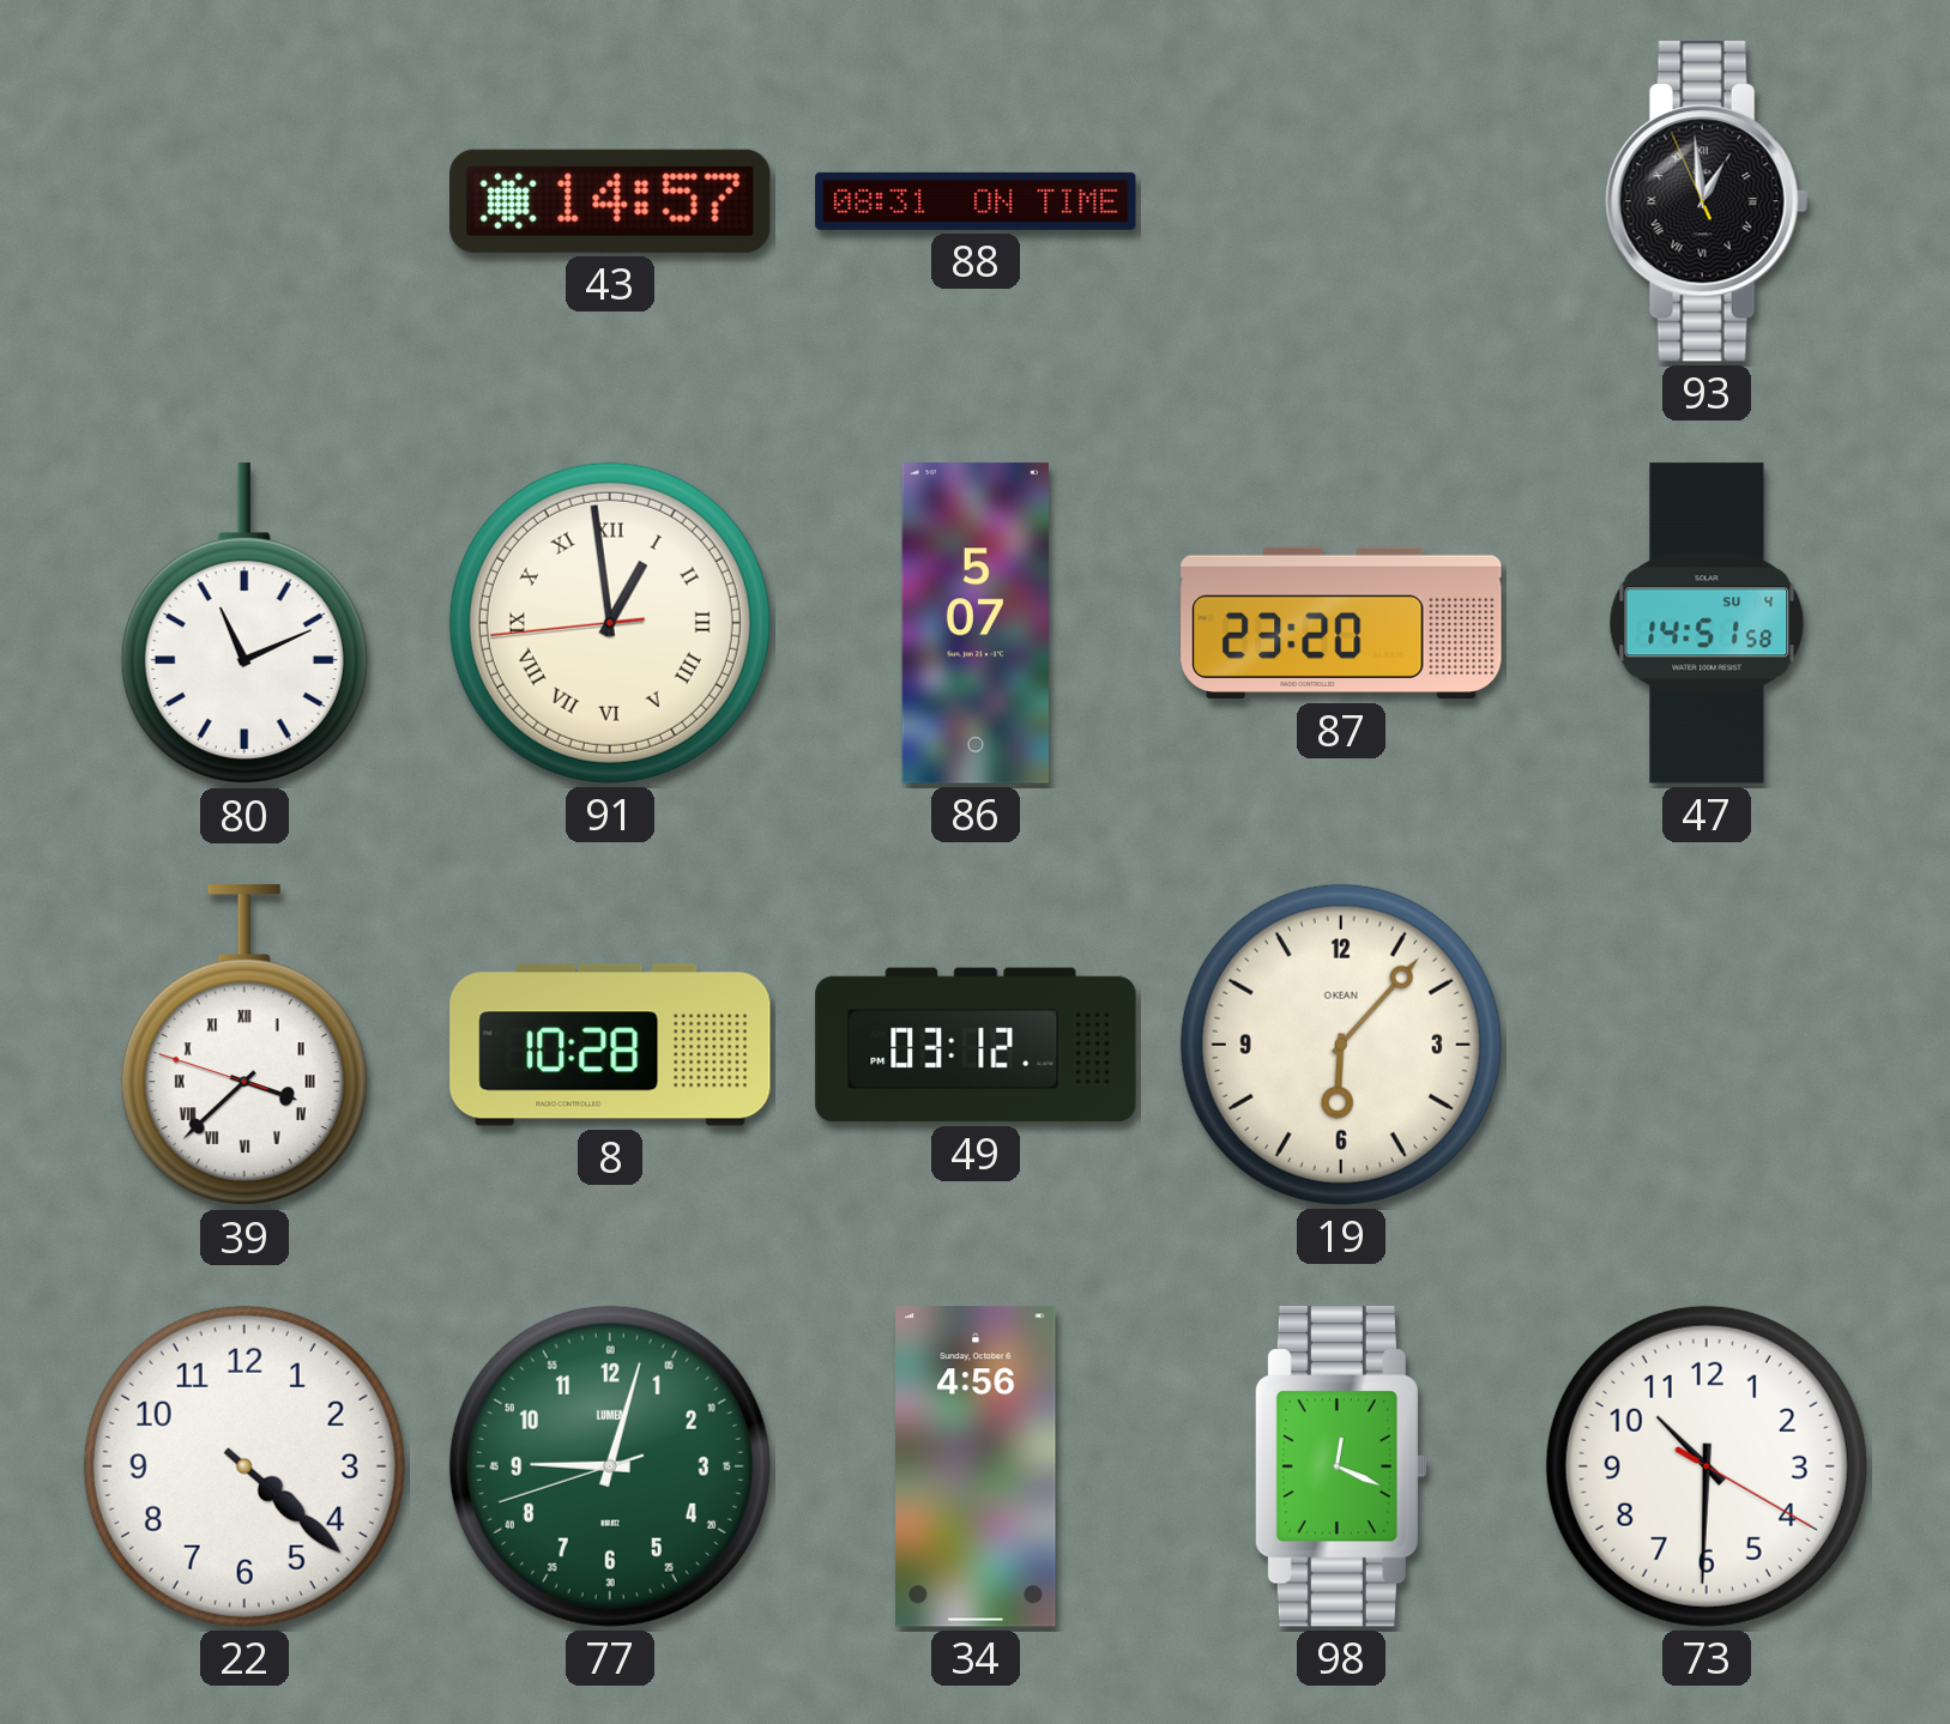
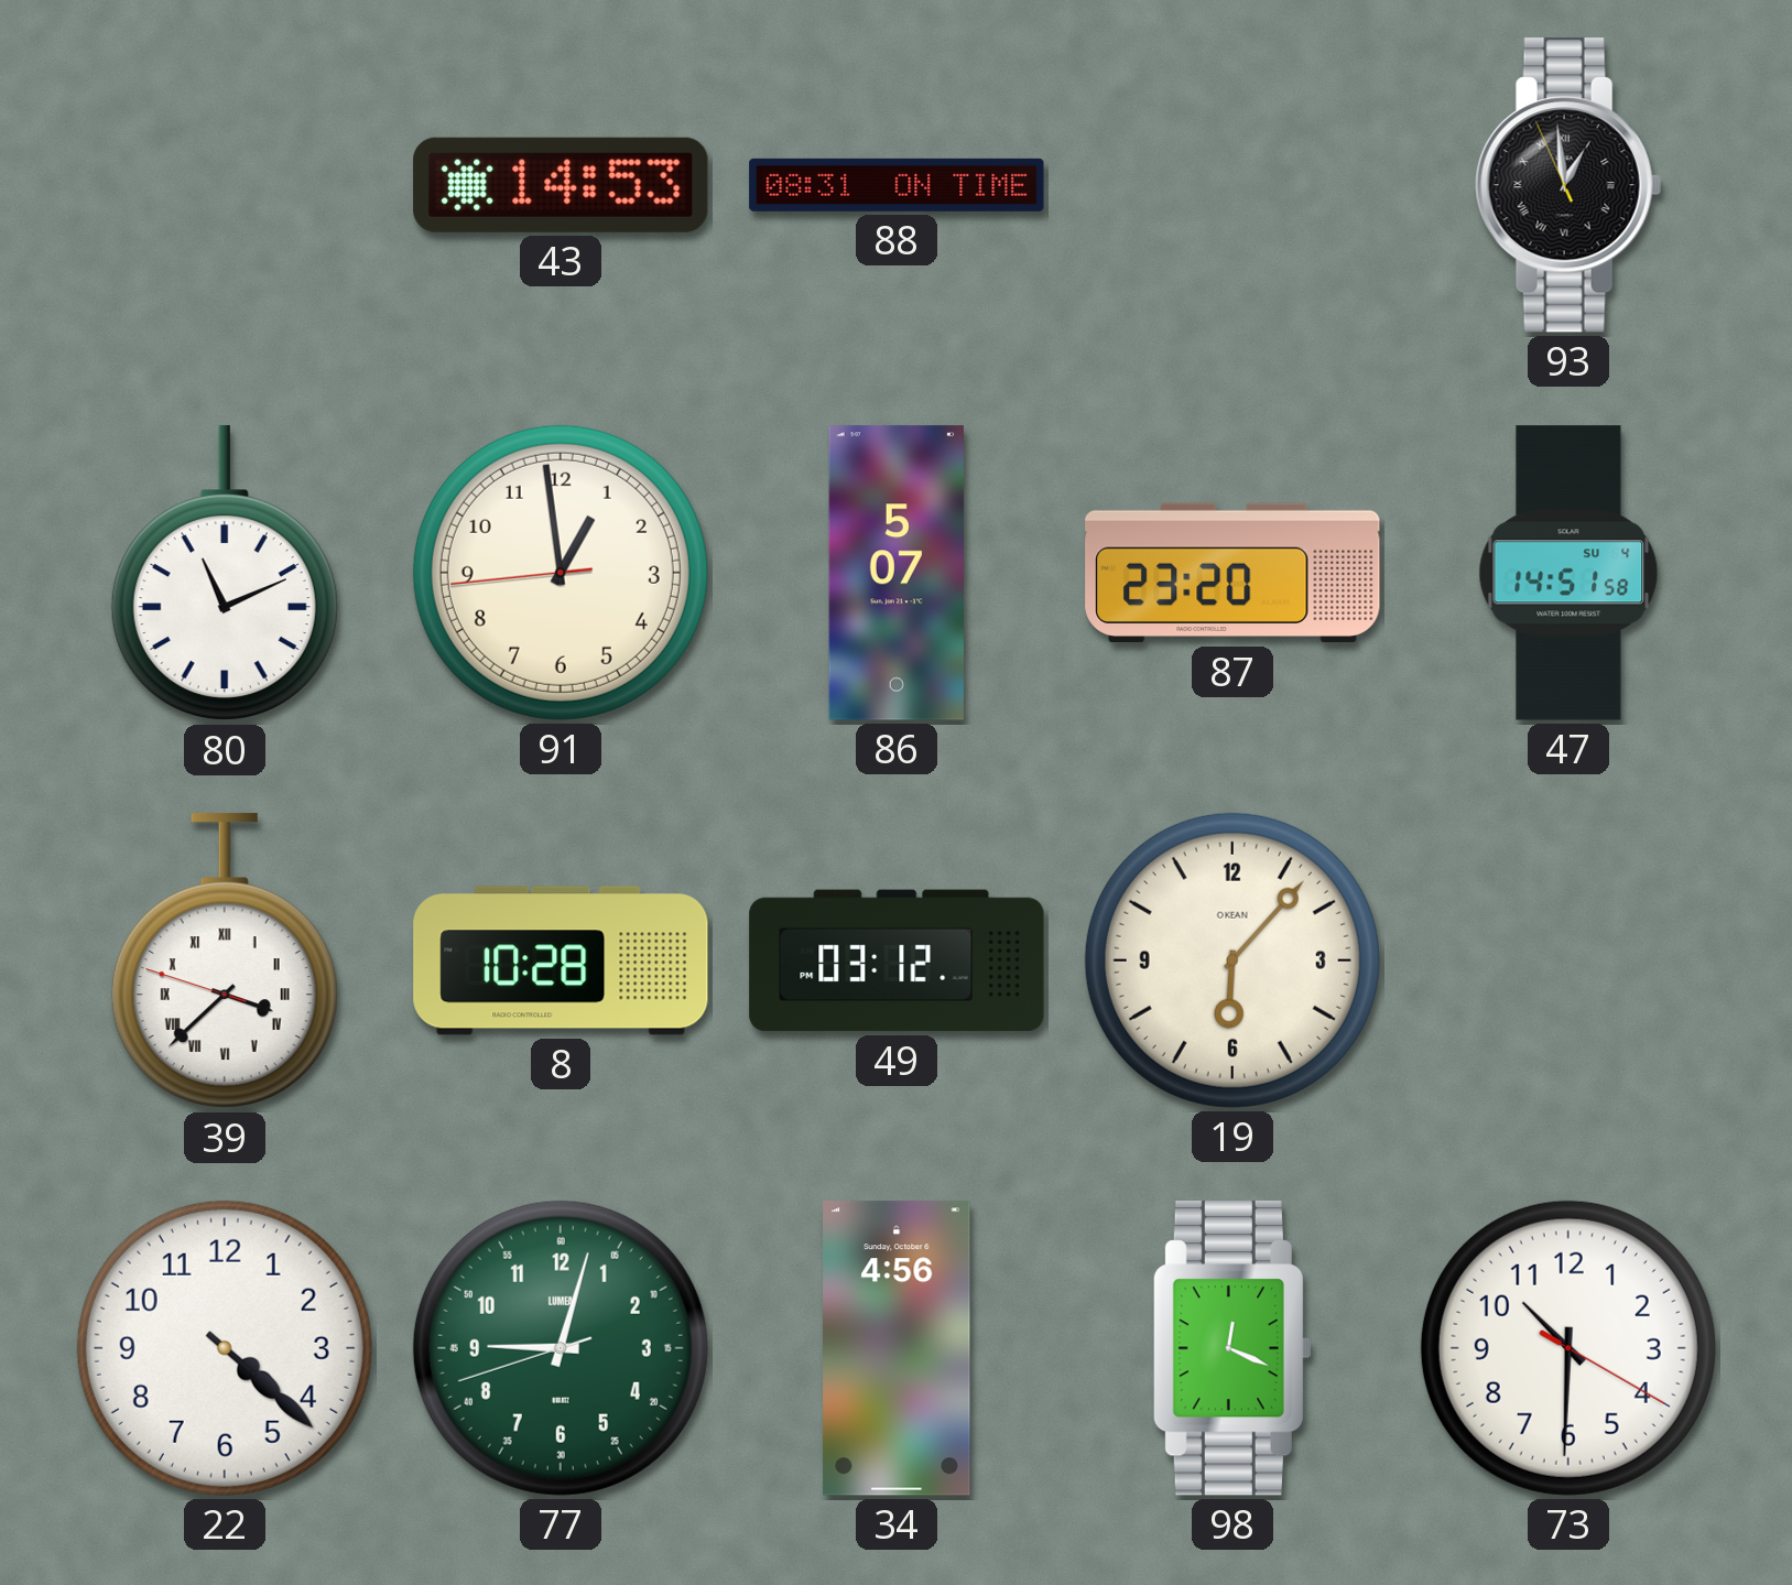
43: 14:57 -> 14:53
91 numerals: Roman -> Arabic
